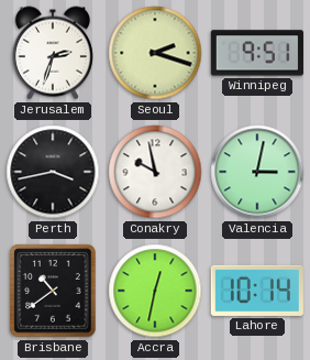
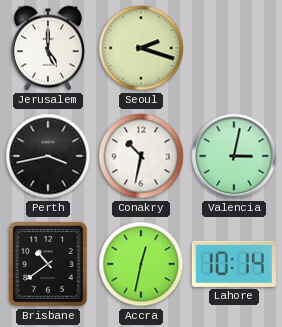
Jerusalem: 2:33 -> 5:00
Winnipeg: 9:51 -> none
Conakry: 9:58 -> 10:32
